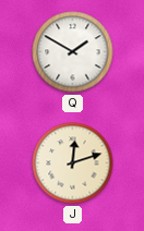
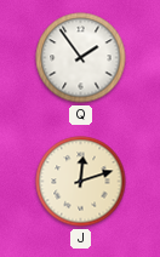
Q: 1:50 -> 1:54
